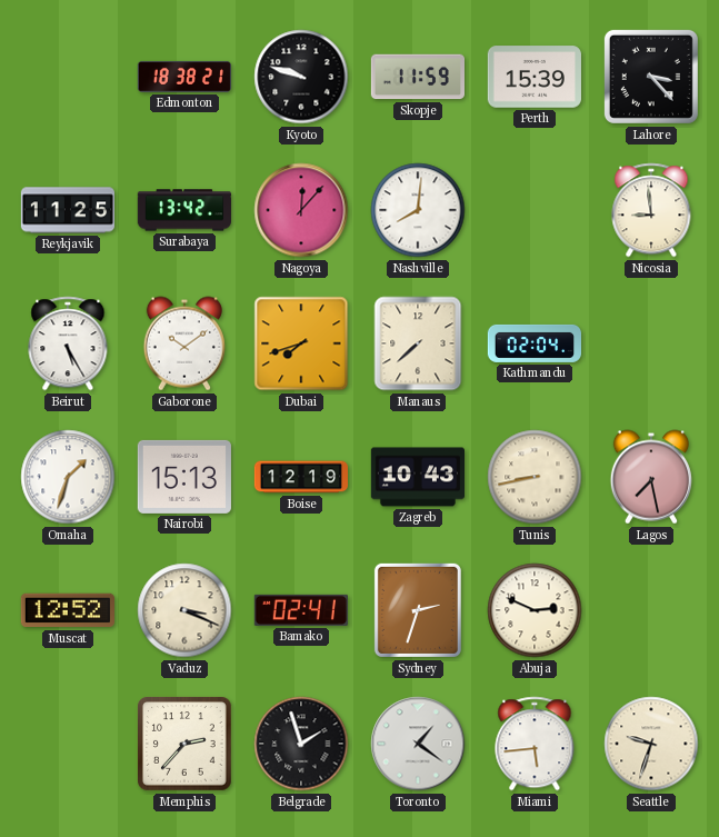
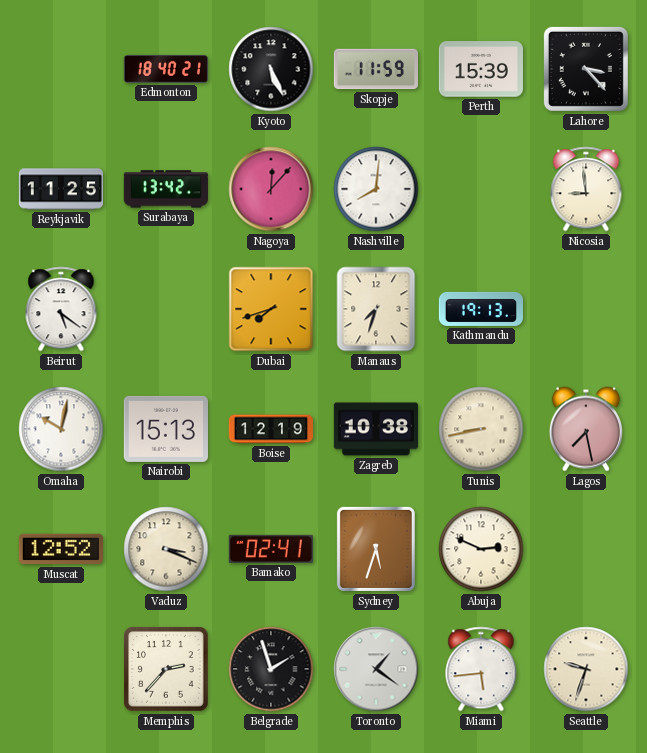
Edmonton: 18:38 -> 18:40
Kyoto: 9:48 -> 5:26
Beirut: 5:25 -> 5:21
Gaborone: 10:09 -> none
Manaus: 7:38 -> 7:33
Kathmandu: 02:04 -> 19:13
Omaha: 1:33 -> 10:02
Zagreb: 10:43 -> 10:38
Sydney: 2:33 -> 5:33
